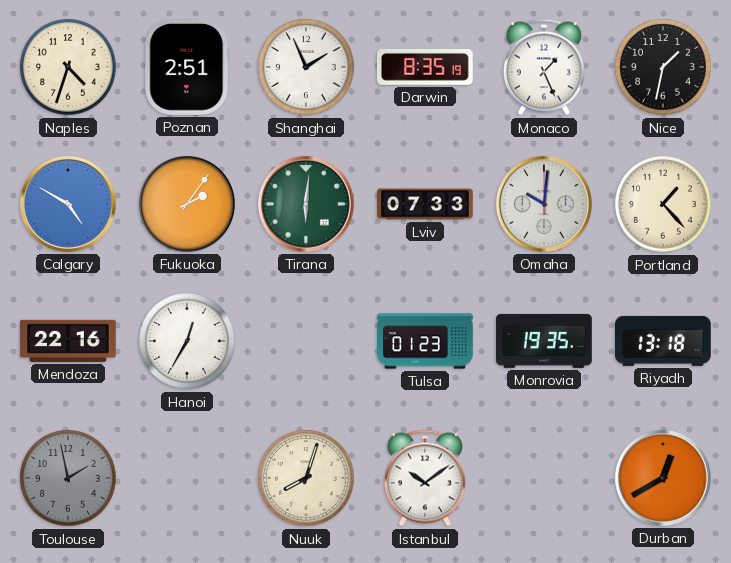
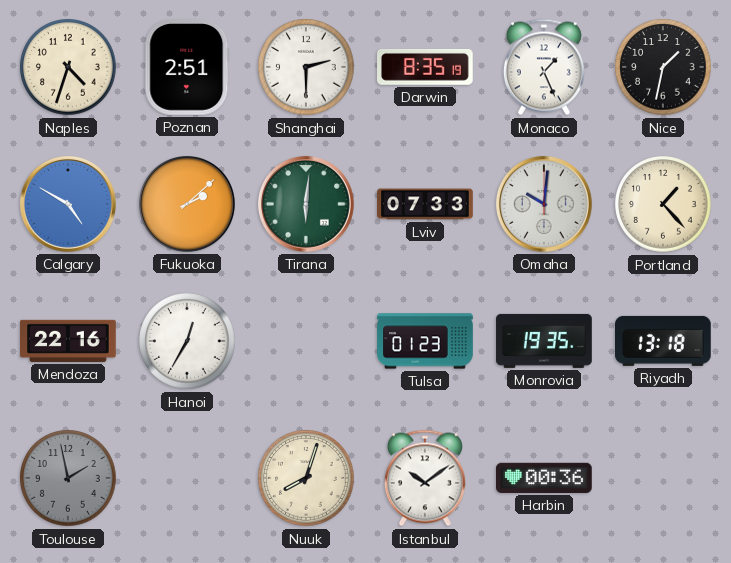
Shanghai: 1:56 -> 2:30
Fukuoka: 2:06 -> 2:08
Harbin: none -> 00:36
Durban: 12:40 -> none
